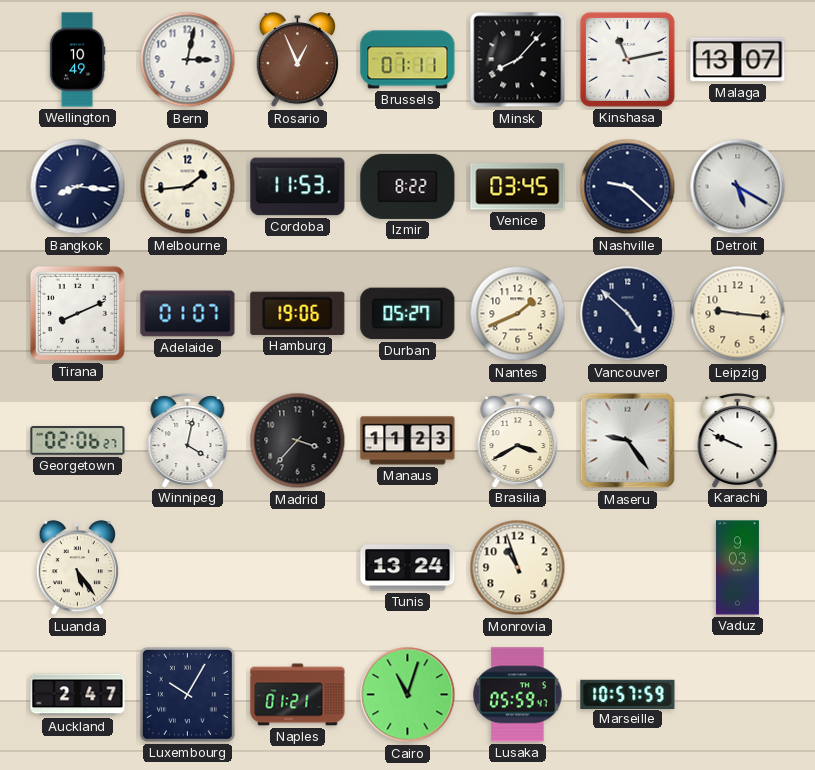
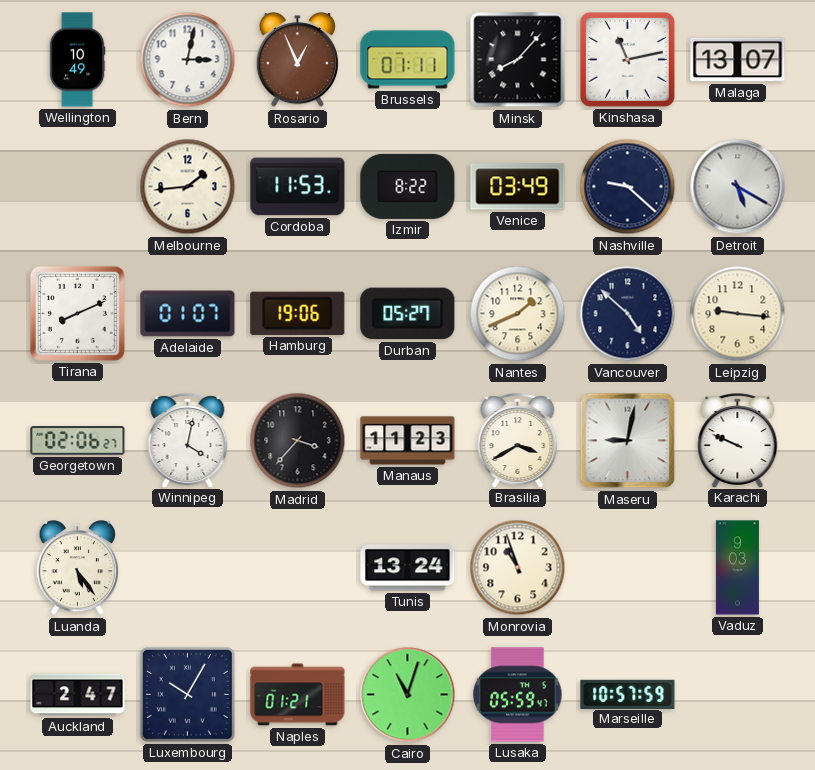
Bangkok: 8:16 -> none
Venice: 03:45 -> 03:49
Maseru: 9:24 -> 9:02
